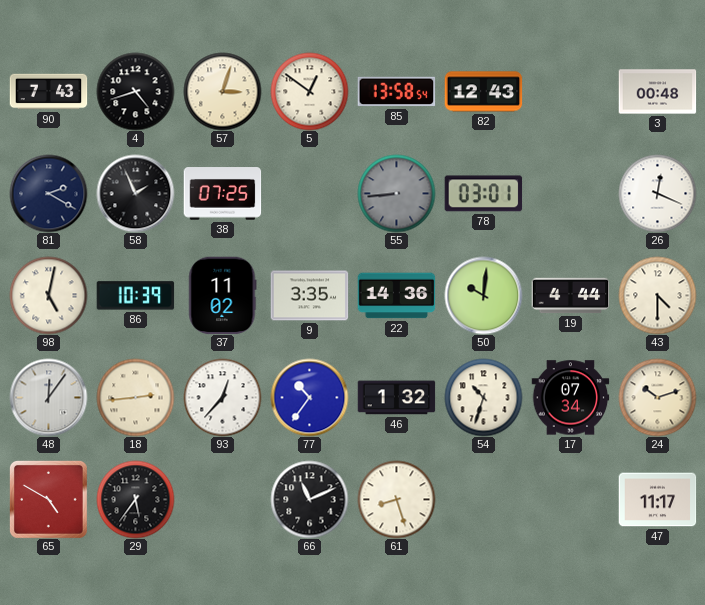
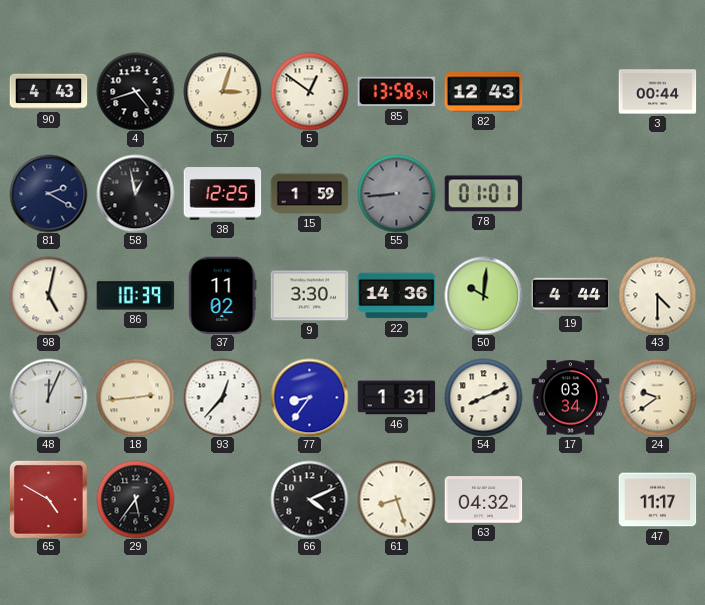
90: 7:43 -> 4:43
3: 00:48 -> 00:44
58: 1:56 -> 12:58
38: 07:25 -> 12:25
15: none -> 1:59
78: 03:01 -> 01:01
26: 12:19 -> none
9: 3:35 -> 3:30
48: 12:06 -> 12:04
77: 10:36 -> 8:36
46: 1:32 -> 1:31
54: 10:33 -> 8:11
17: 07:34 -> 03:34
24: 10:12 -> 9:39
66: 11:11 -> 4:11
63: none -> 04:32
